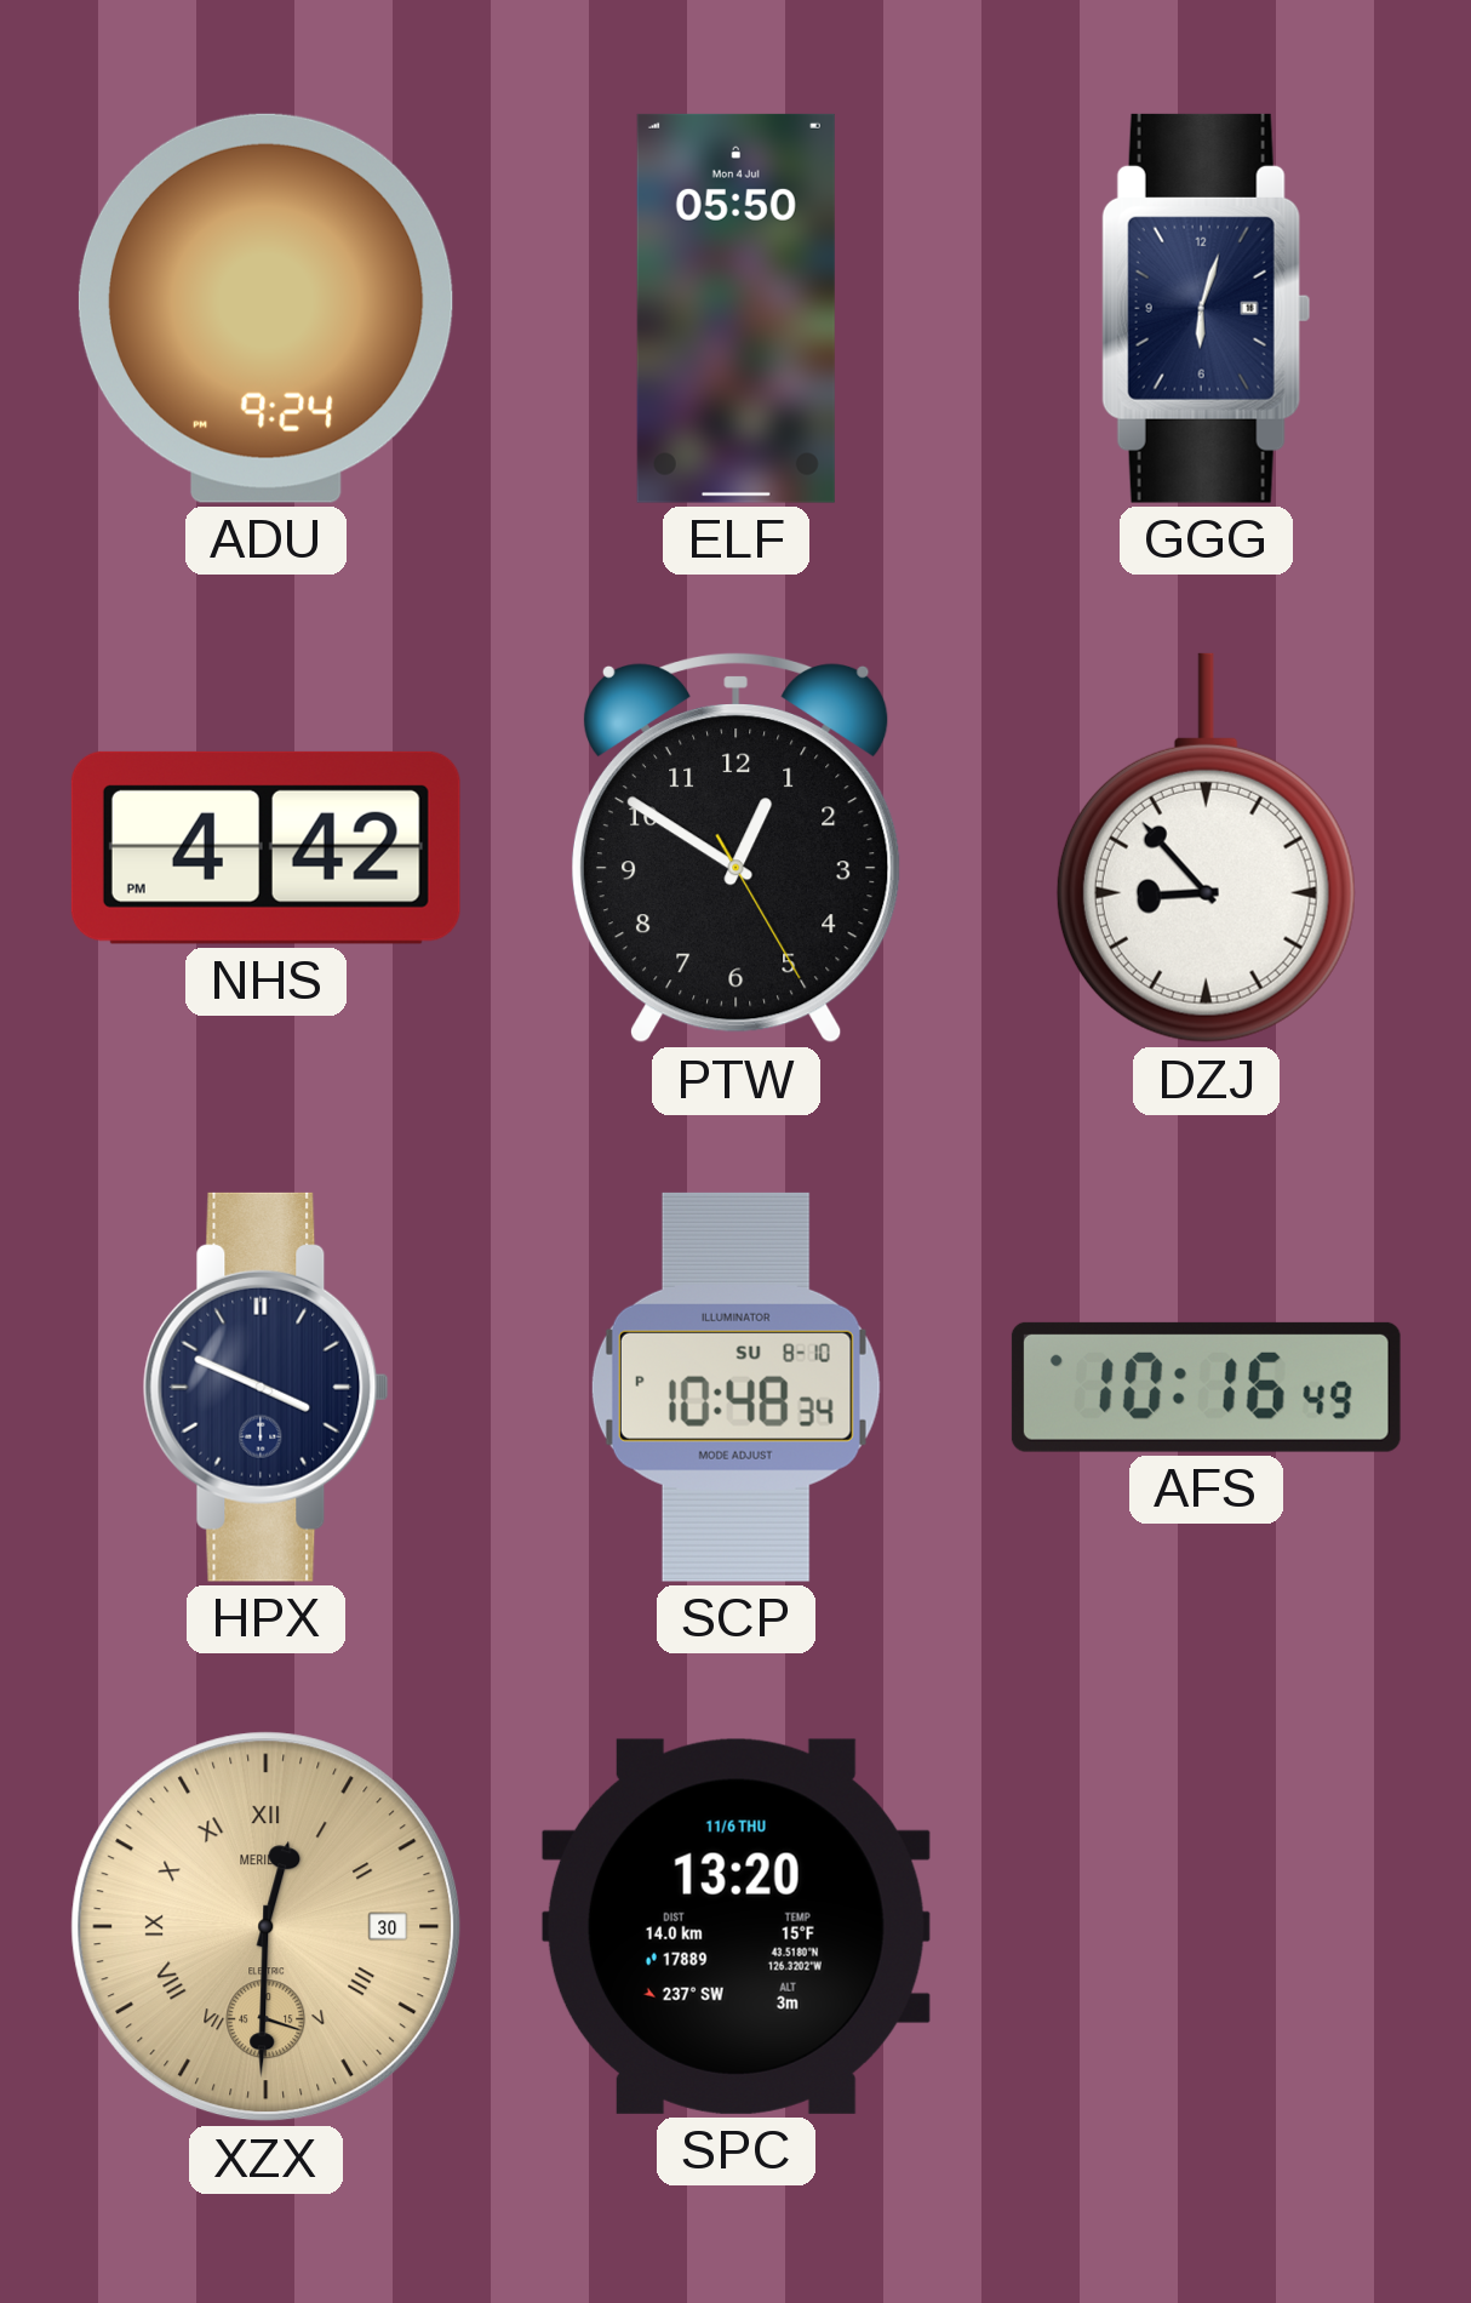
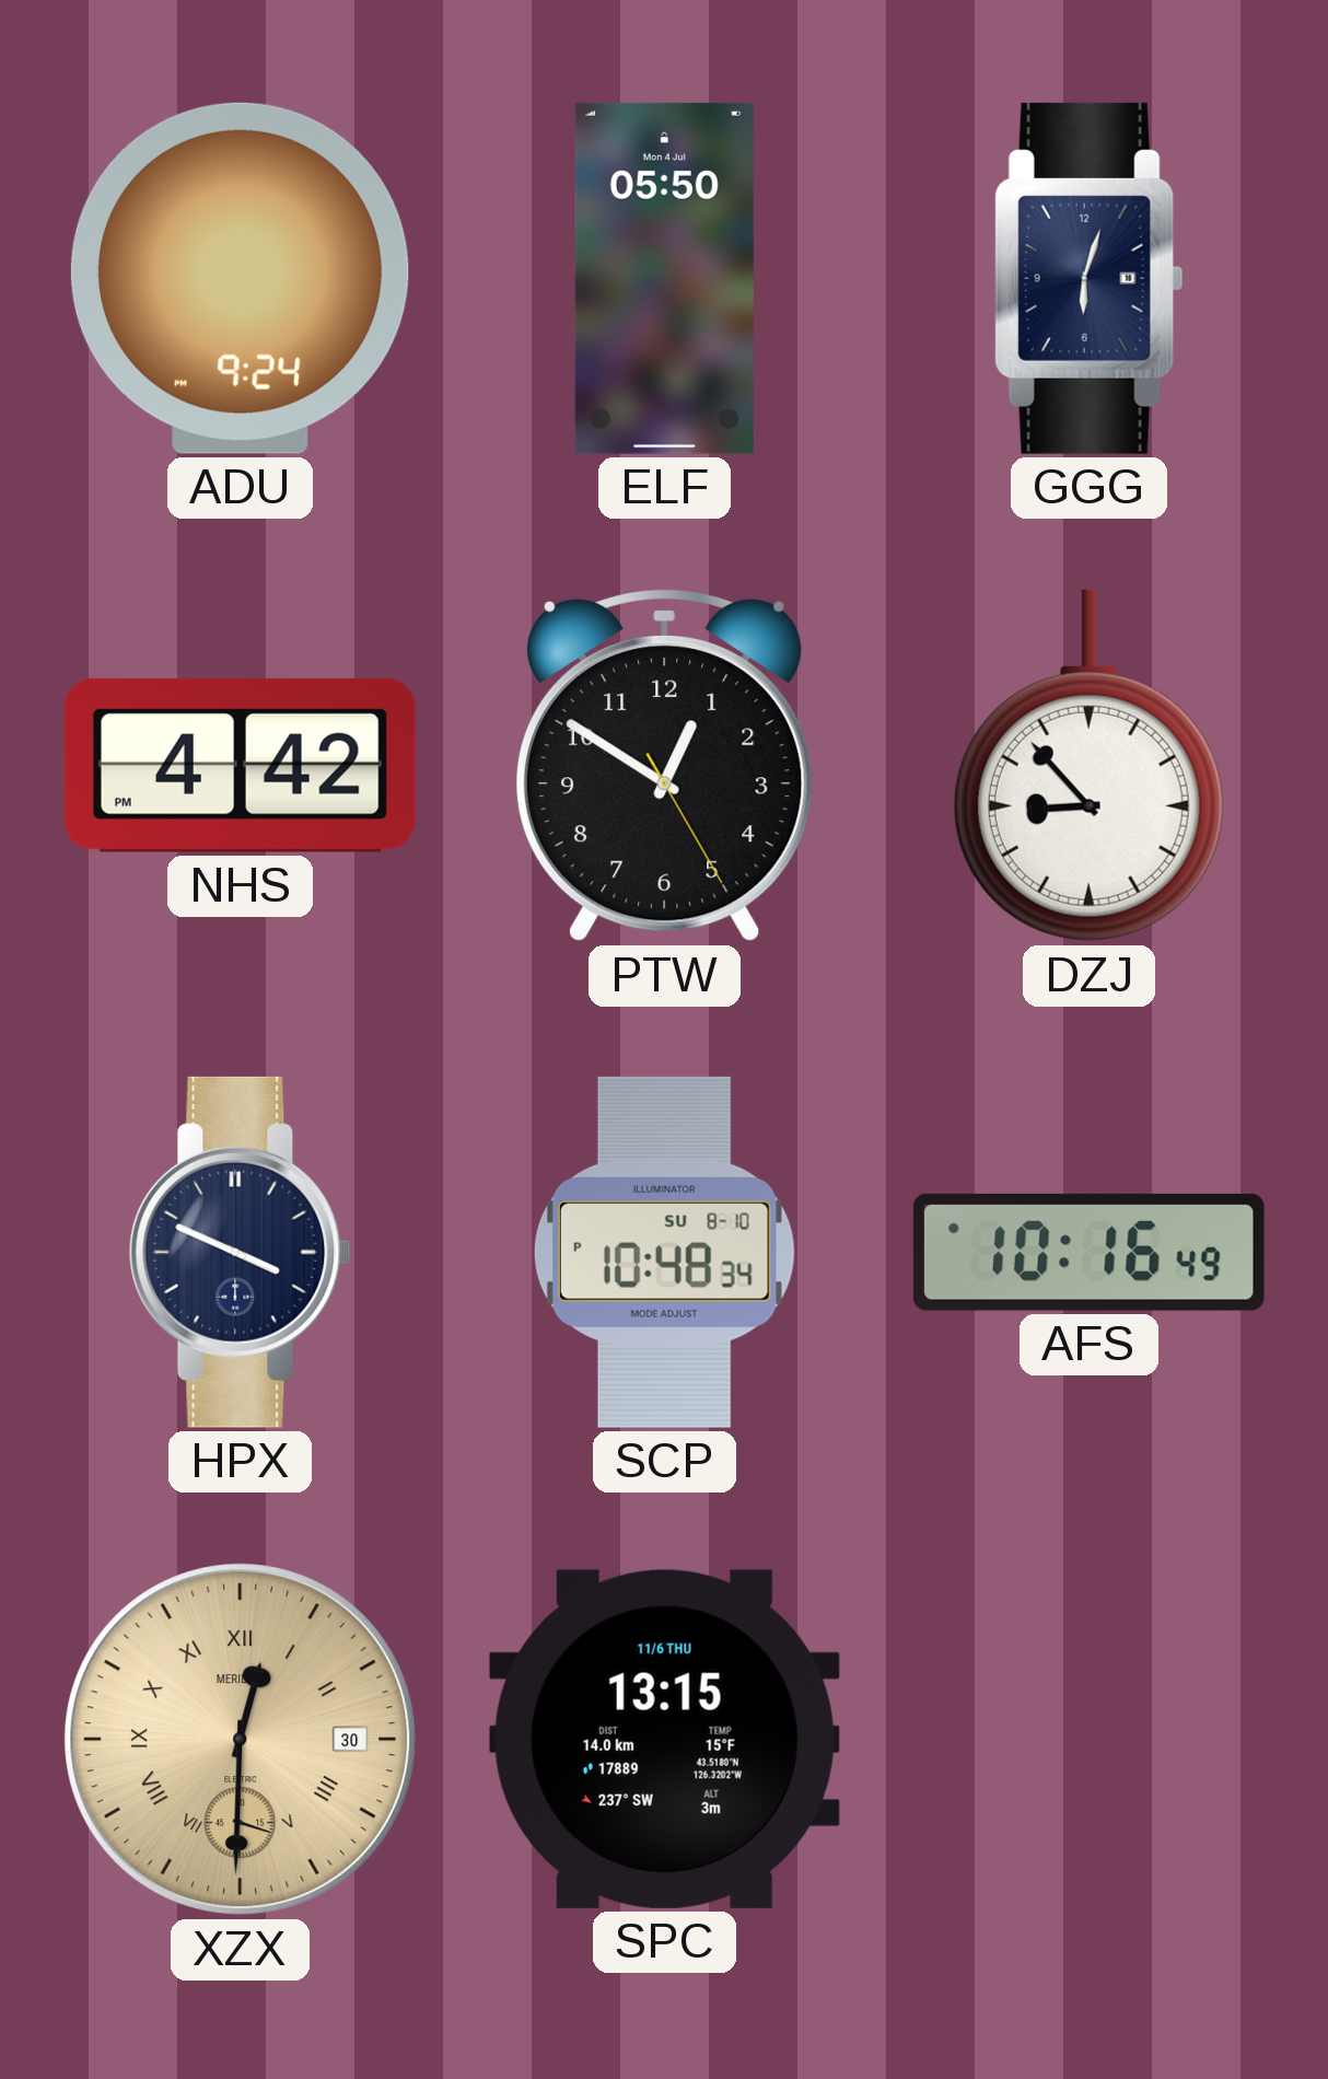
SPC: 13:20 -> 13:15
